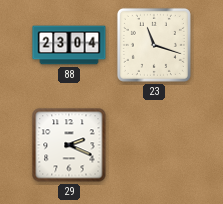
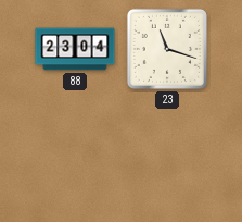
29: 2:19 -> none
